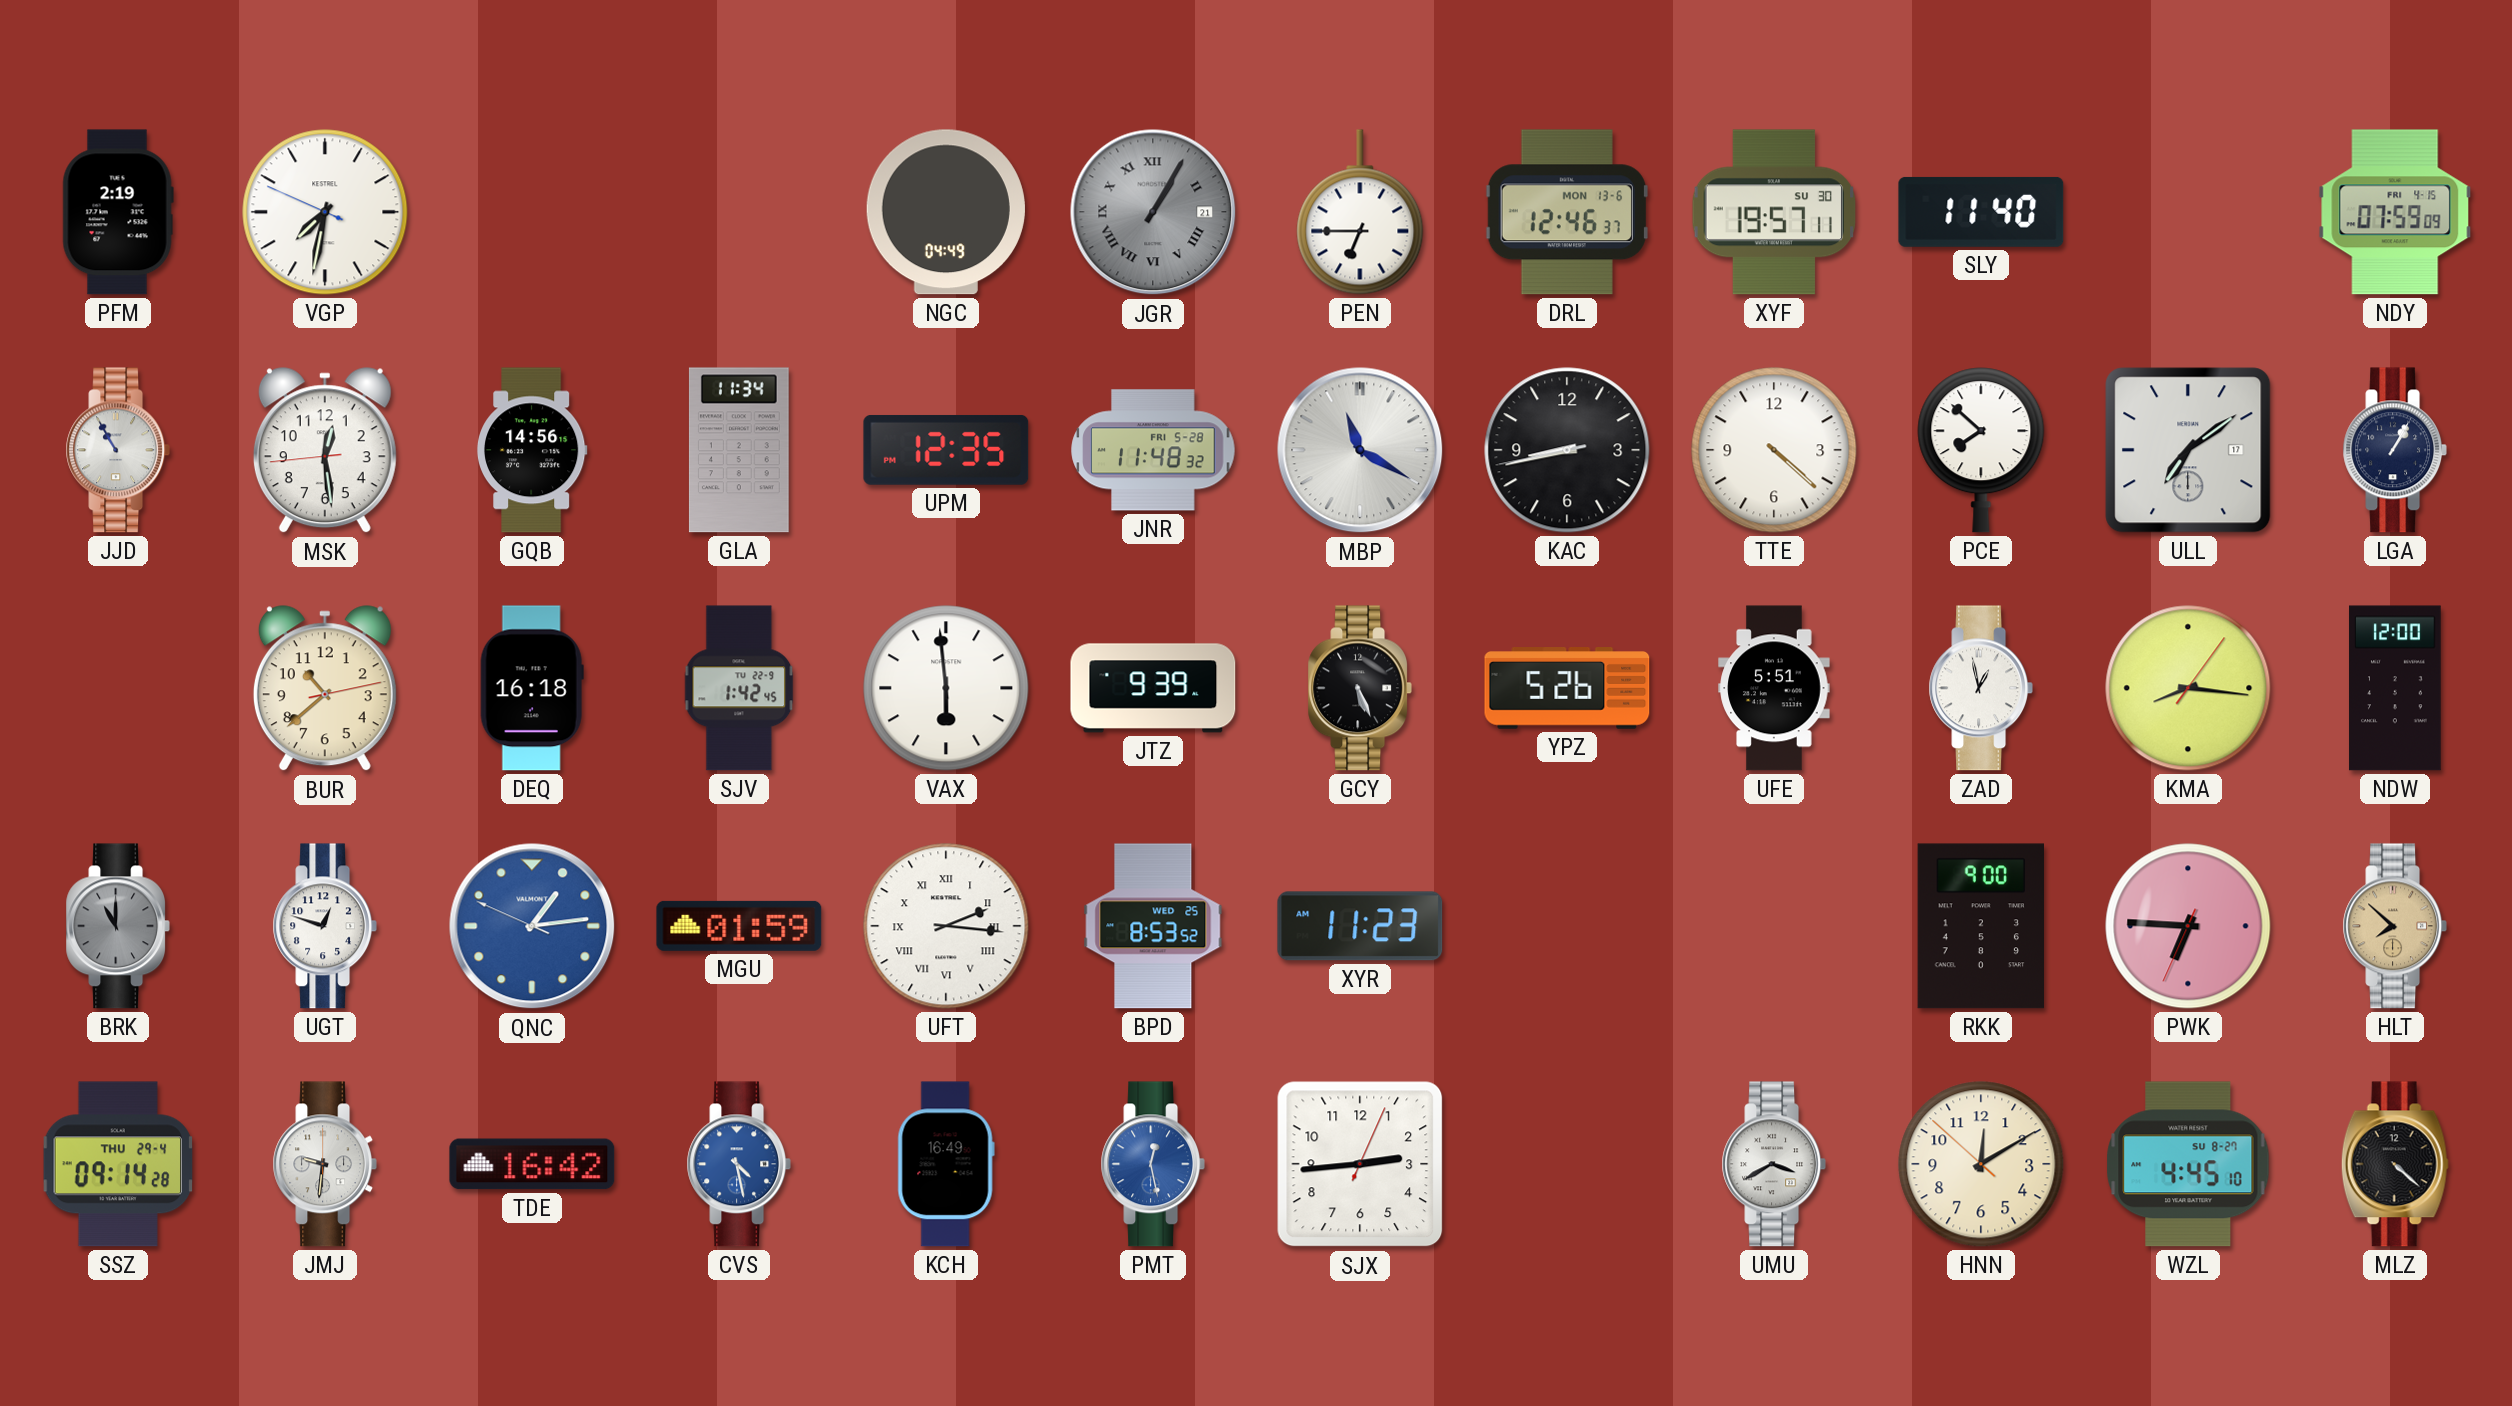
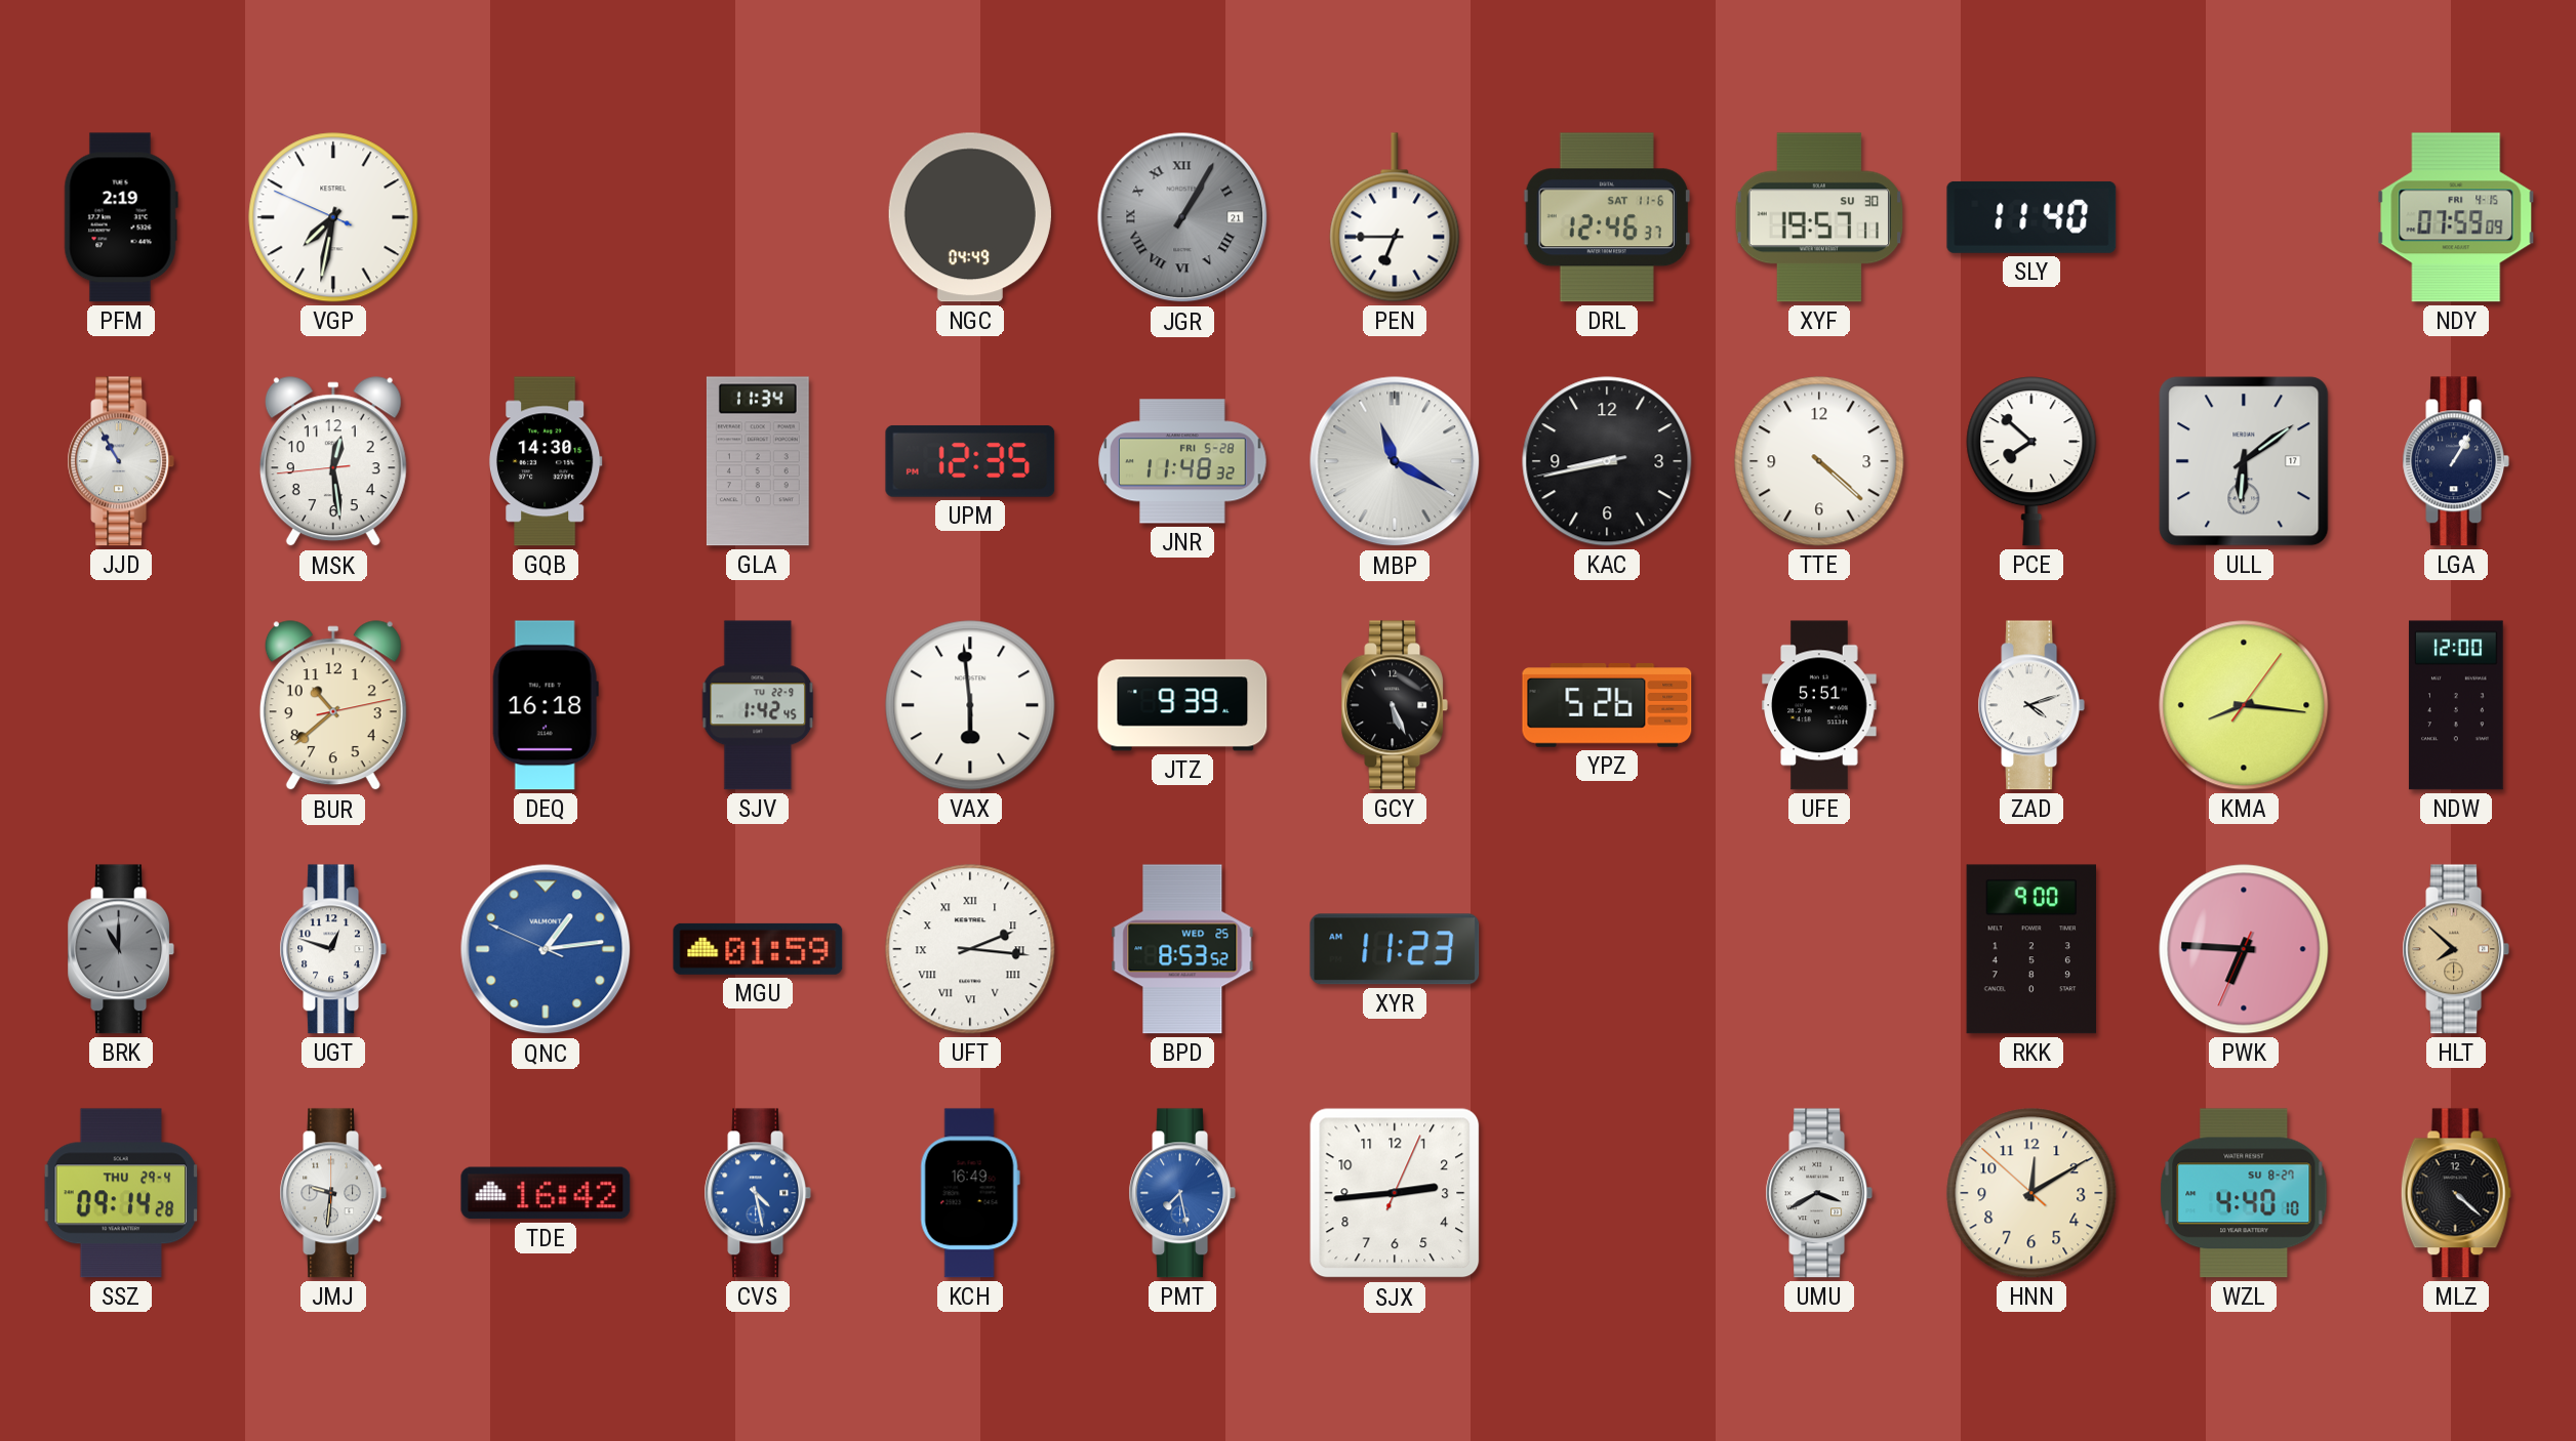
DRL date: MON 13-6 -> SAT 11-6
GQB: 14:56 -> 14:30
ULL: 7:09 -> 6:09
ZAD: 12:58 -> 4:12
PMT: 12:28 -> 7:28
WZL: 4:45 -> 4:40
